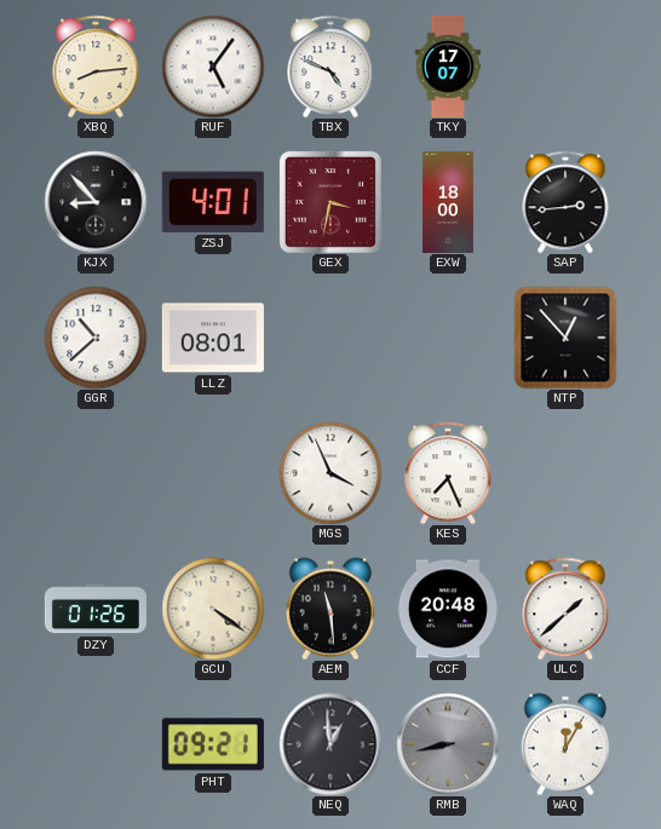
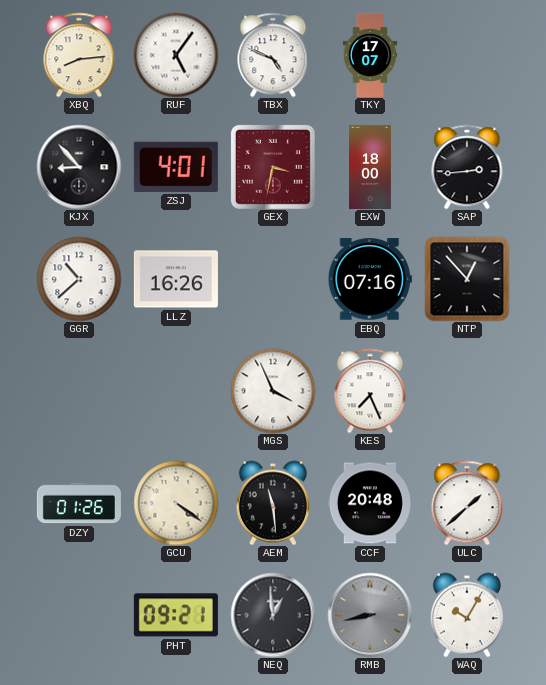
LLZ: 08:01 -> 16:26
EBQ: none -> 07:16
WAQ: 12:05 -> 10:05
